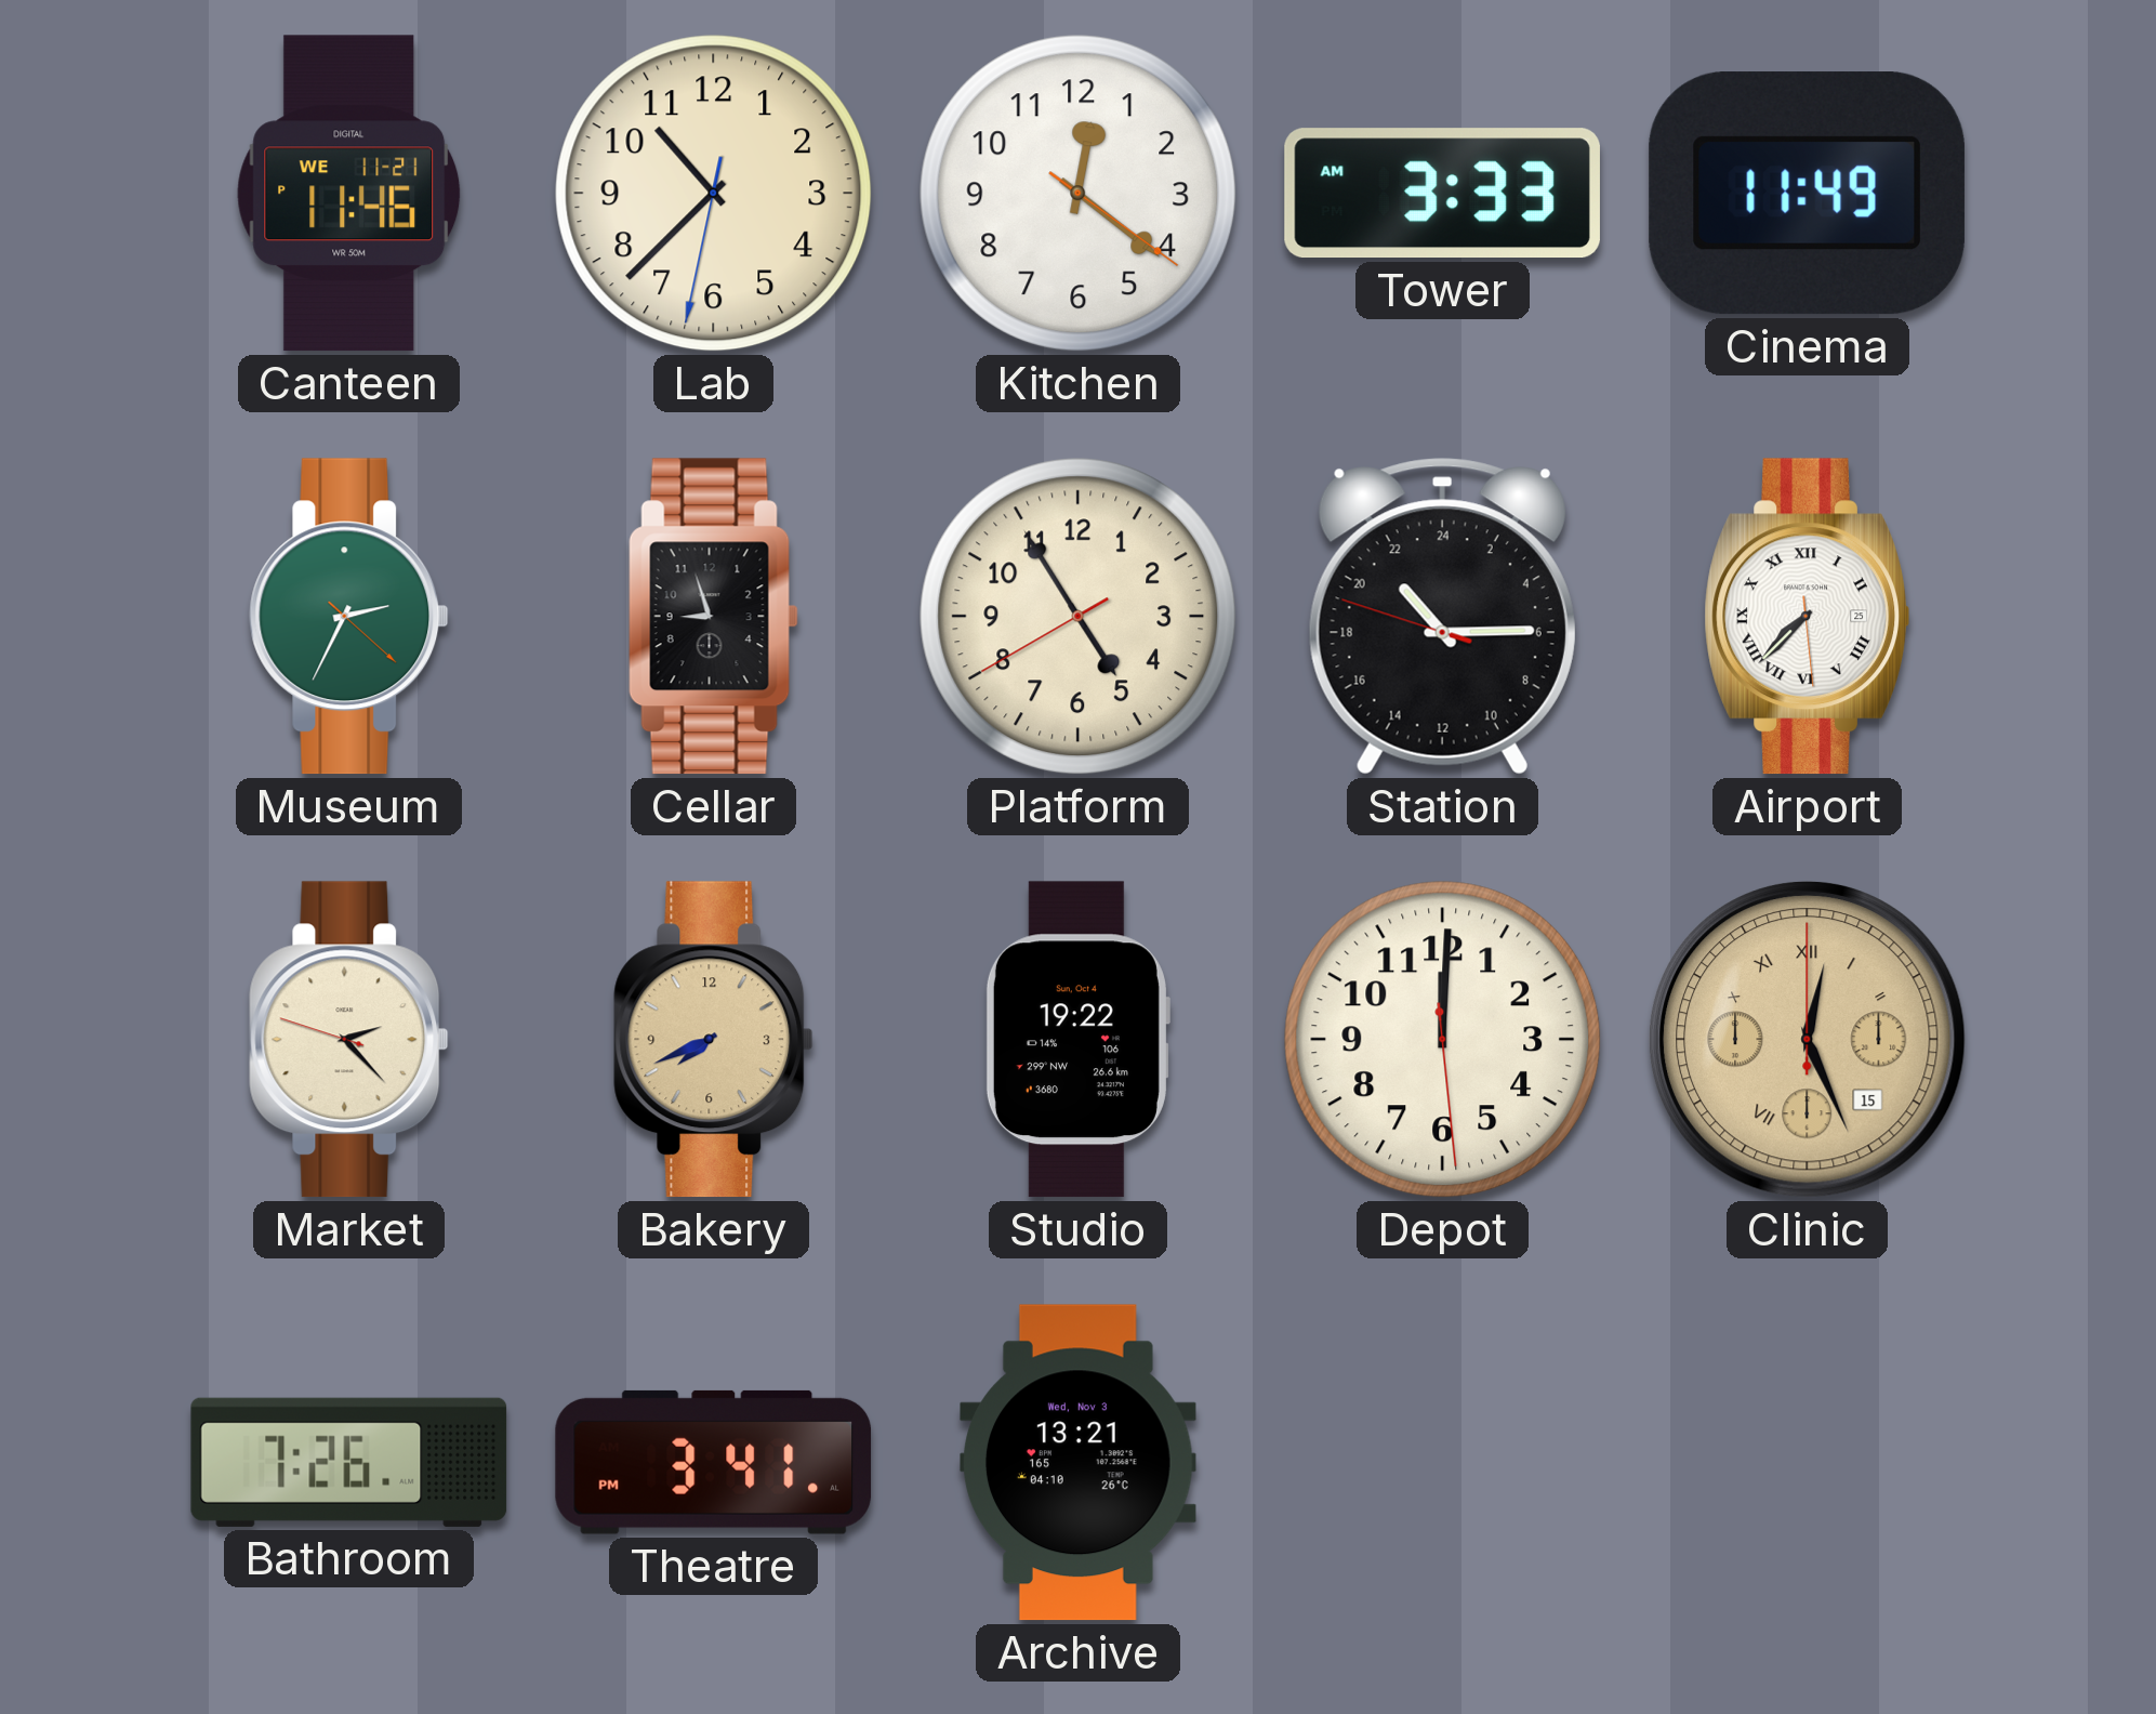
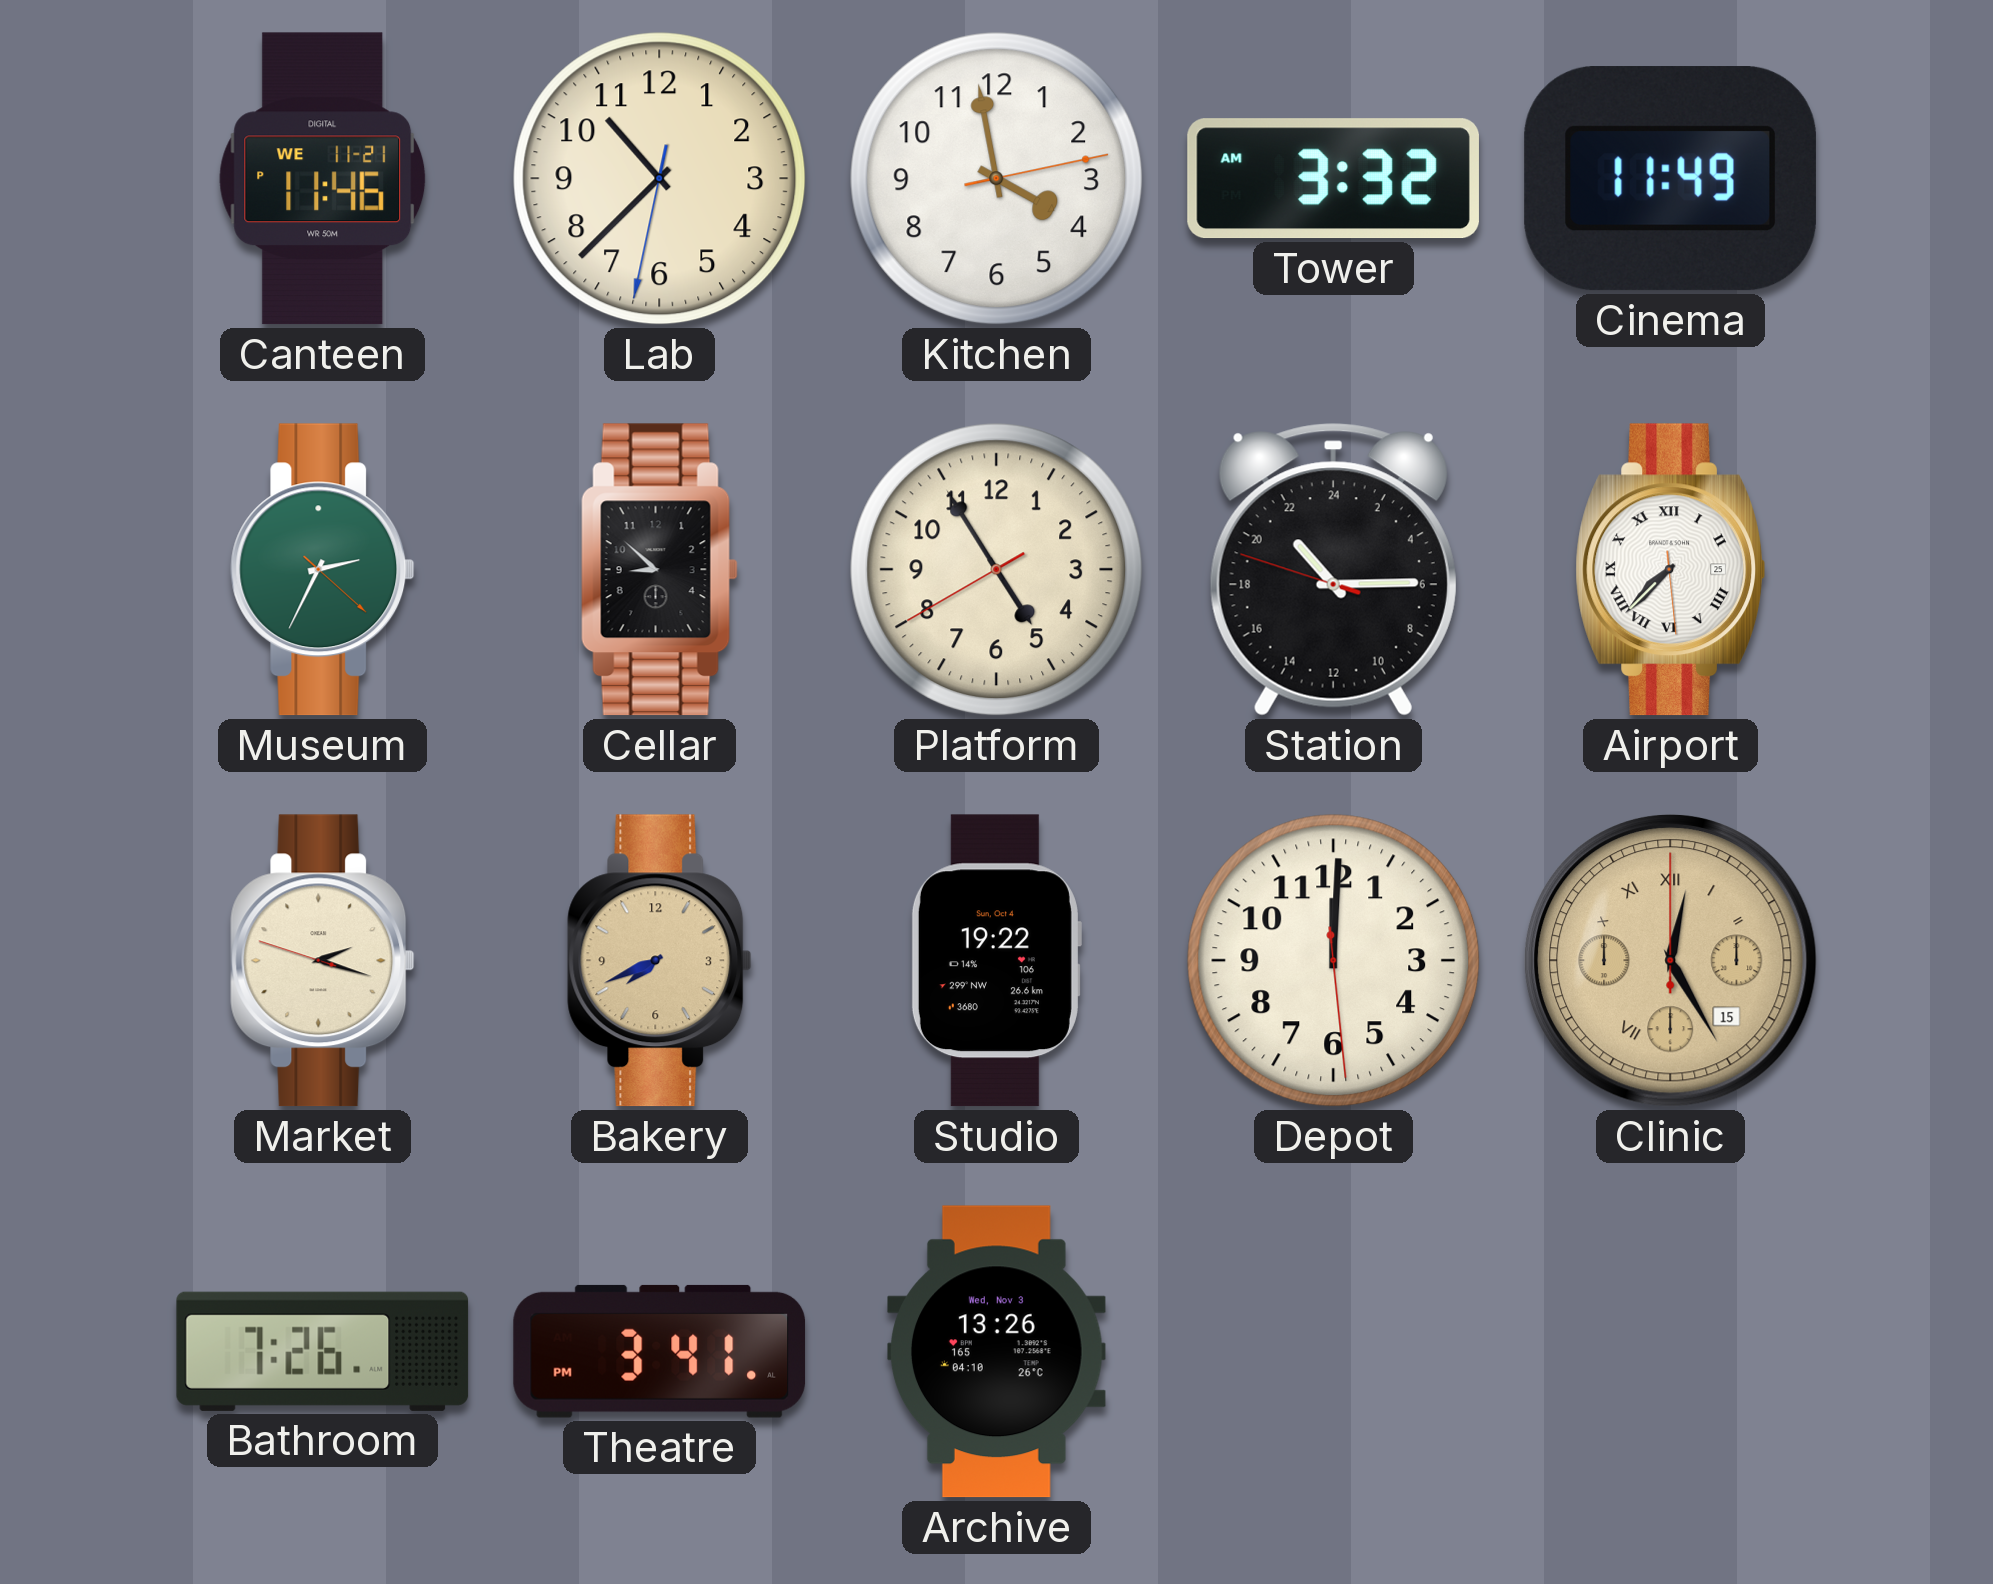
Kitchen: 12:21 -> 3:58
Tower: 3:33 -> 3:32
Cellar: 8:57 -> 8:52
Market: 2:22 -> 2:17
Clinic: 12:26 -> 12:25
Archive: 13:21 -> 13:26
